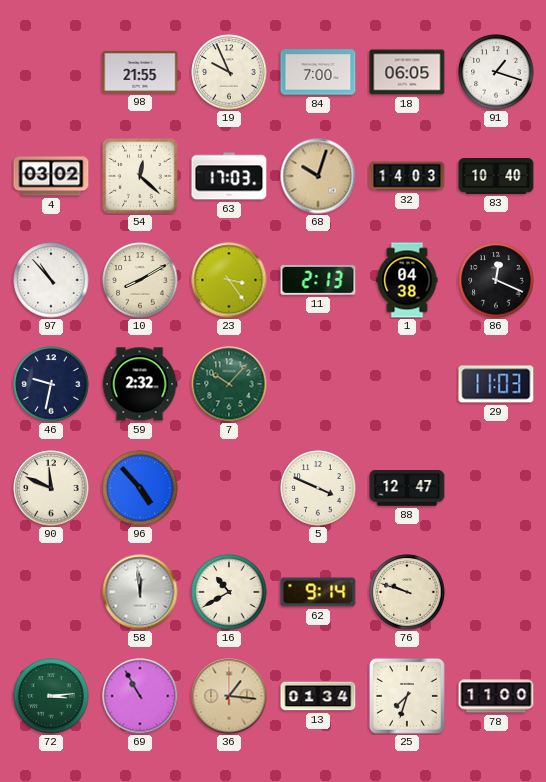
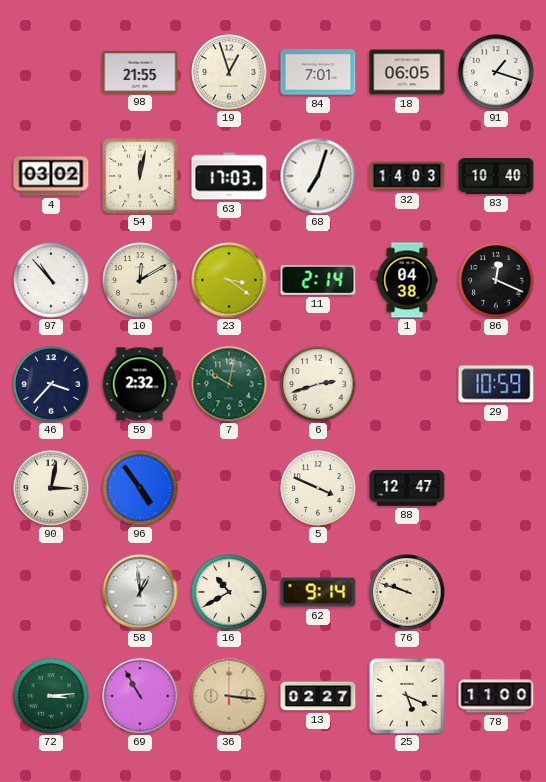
19: 9:56 -> 12:57
84: 7:00 -> 7:01
54: 12:22 -> 12:02
68: 10:03 -> 7:03
68 dial: champagne -> white
10: 8:10 -> 12:10
23: 3:24 -> 3:21
11: 2:13 -> 2:14
46: 9:32 -> 3:37
7: 10:07 -> 10:02
6: none -> 2:42
29: 11:03 -> 10:59
90: 11:49 -> 3:02
96: 4:53 -> 4:54
58: 11:59 -> 12:59
36: 1:16 -> 3:16
13: 01:34 -> 02:27
25: 7:33 -> 5:19
